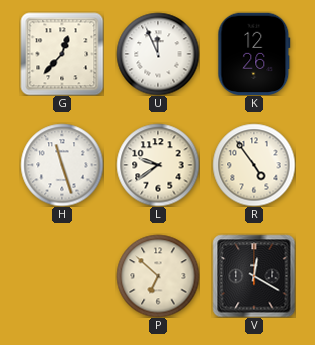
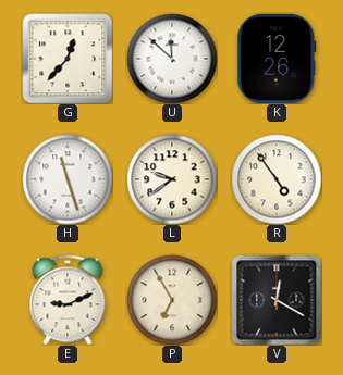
U: 11:56 -> 11:52
E: none -> 9:11
P: 6:52 -> 6:55
